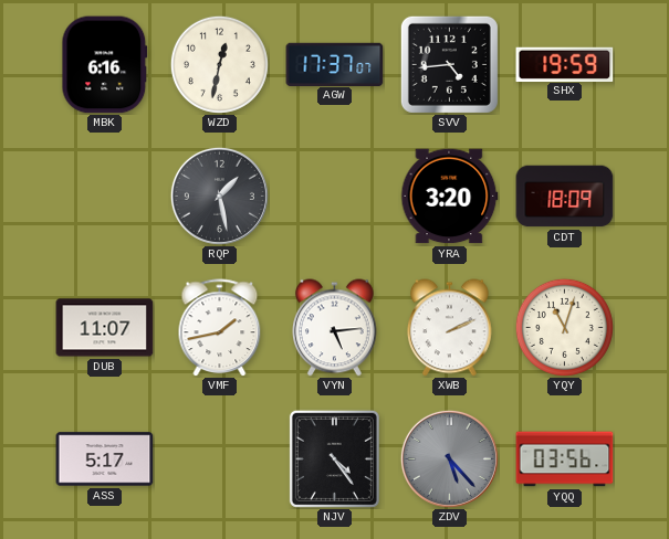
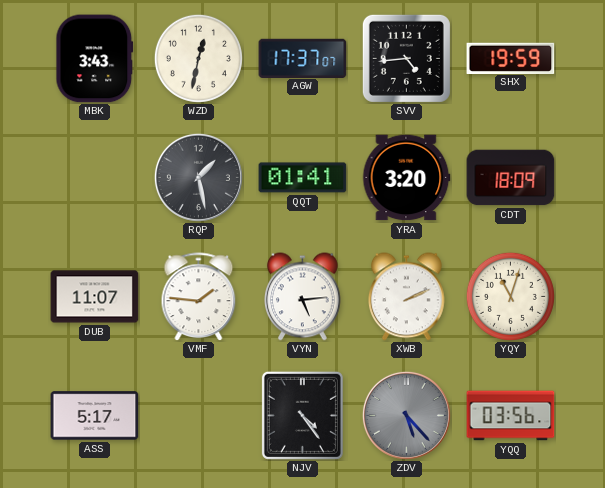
MBK: 6:16 -> 3:43
QQT: none -> 01:41
VMF: 1:43 -> 1:46
